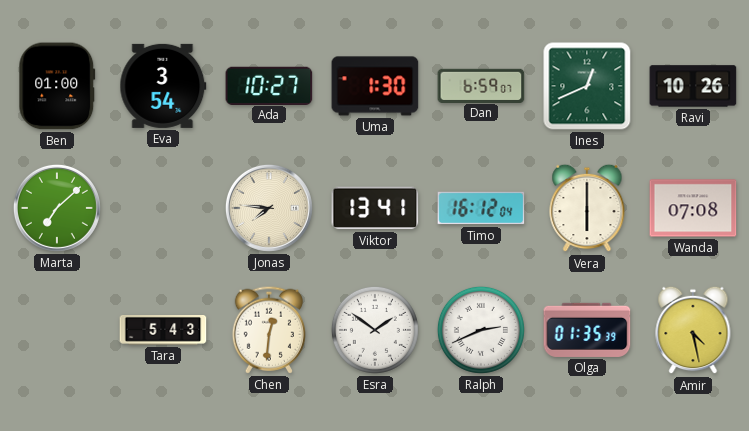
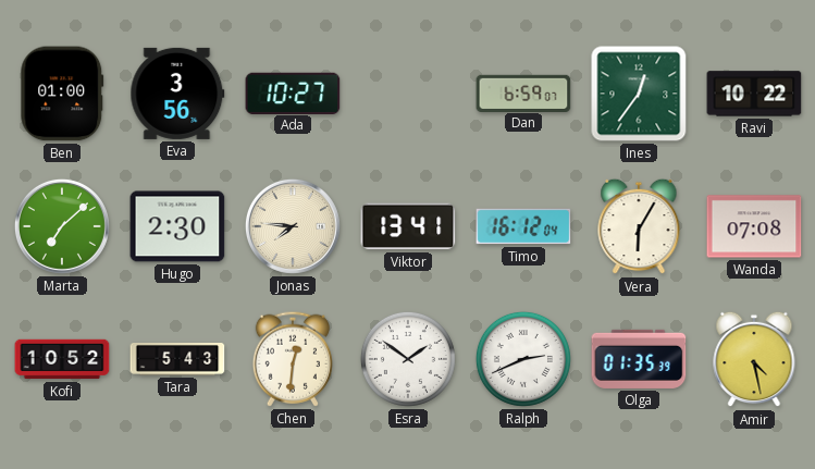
Eva: 3:54 -> 3:56
Uma: 1:30 -> none
Ines: 12:41 -> 12:36
Ravi: 10:26 -> 10:22
Hugo: none -> 2:30
Vera: 6:00 -> 6:05
Kofi: none -> 10:52
